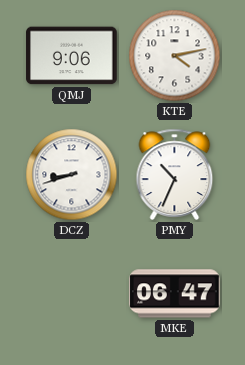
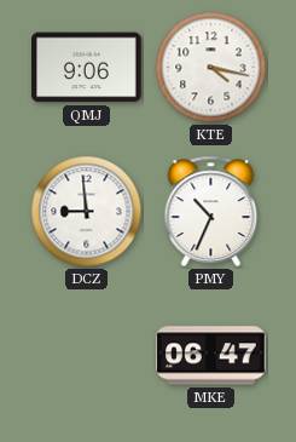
KTE: 4:13 -> 4:17
DCZ: 8:42 -> 8:59
